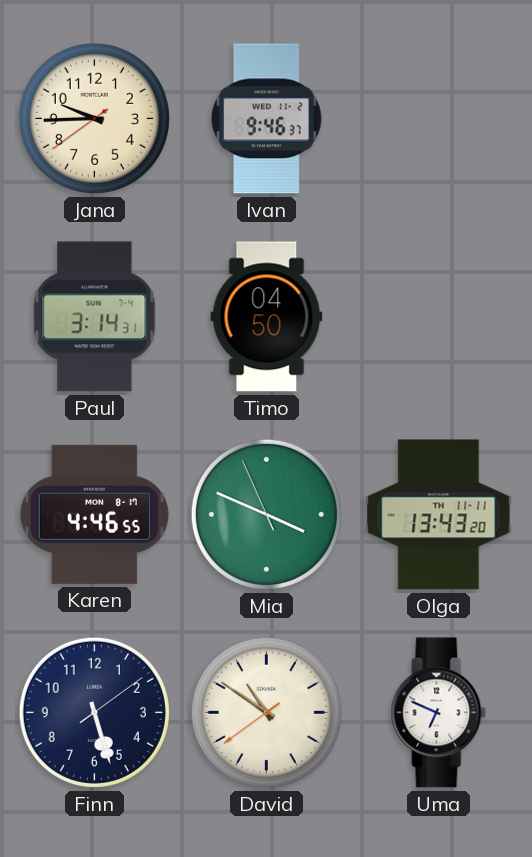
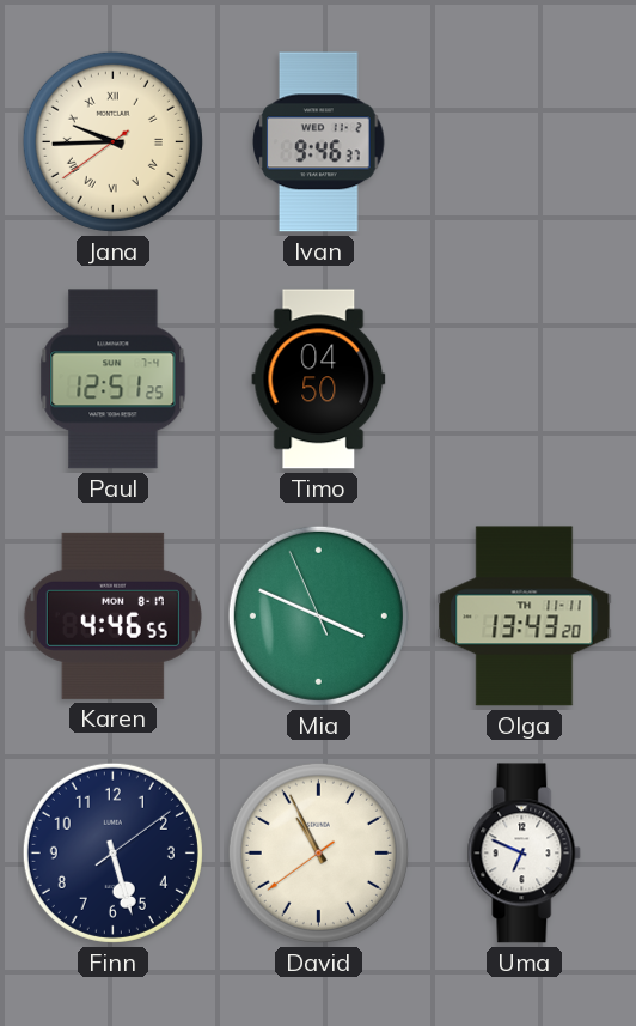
Jana numerals: Arabic -> Roman
Paul: 3:14 -> 12:51
David: 10:50 -> 10:55
